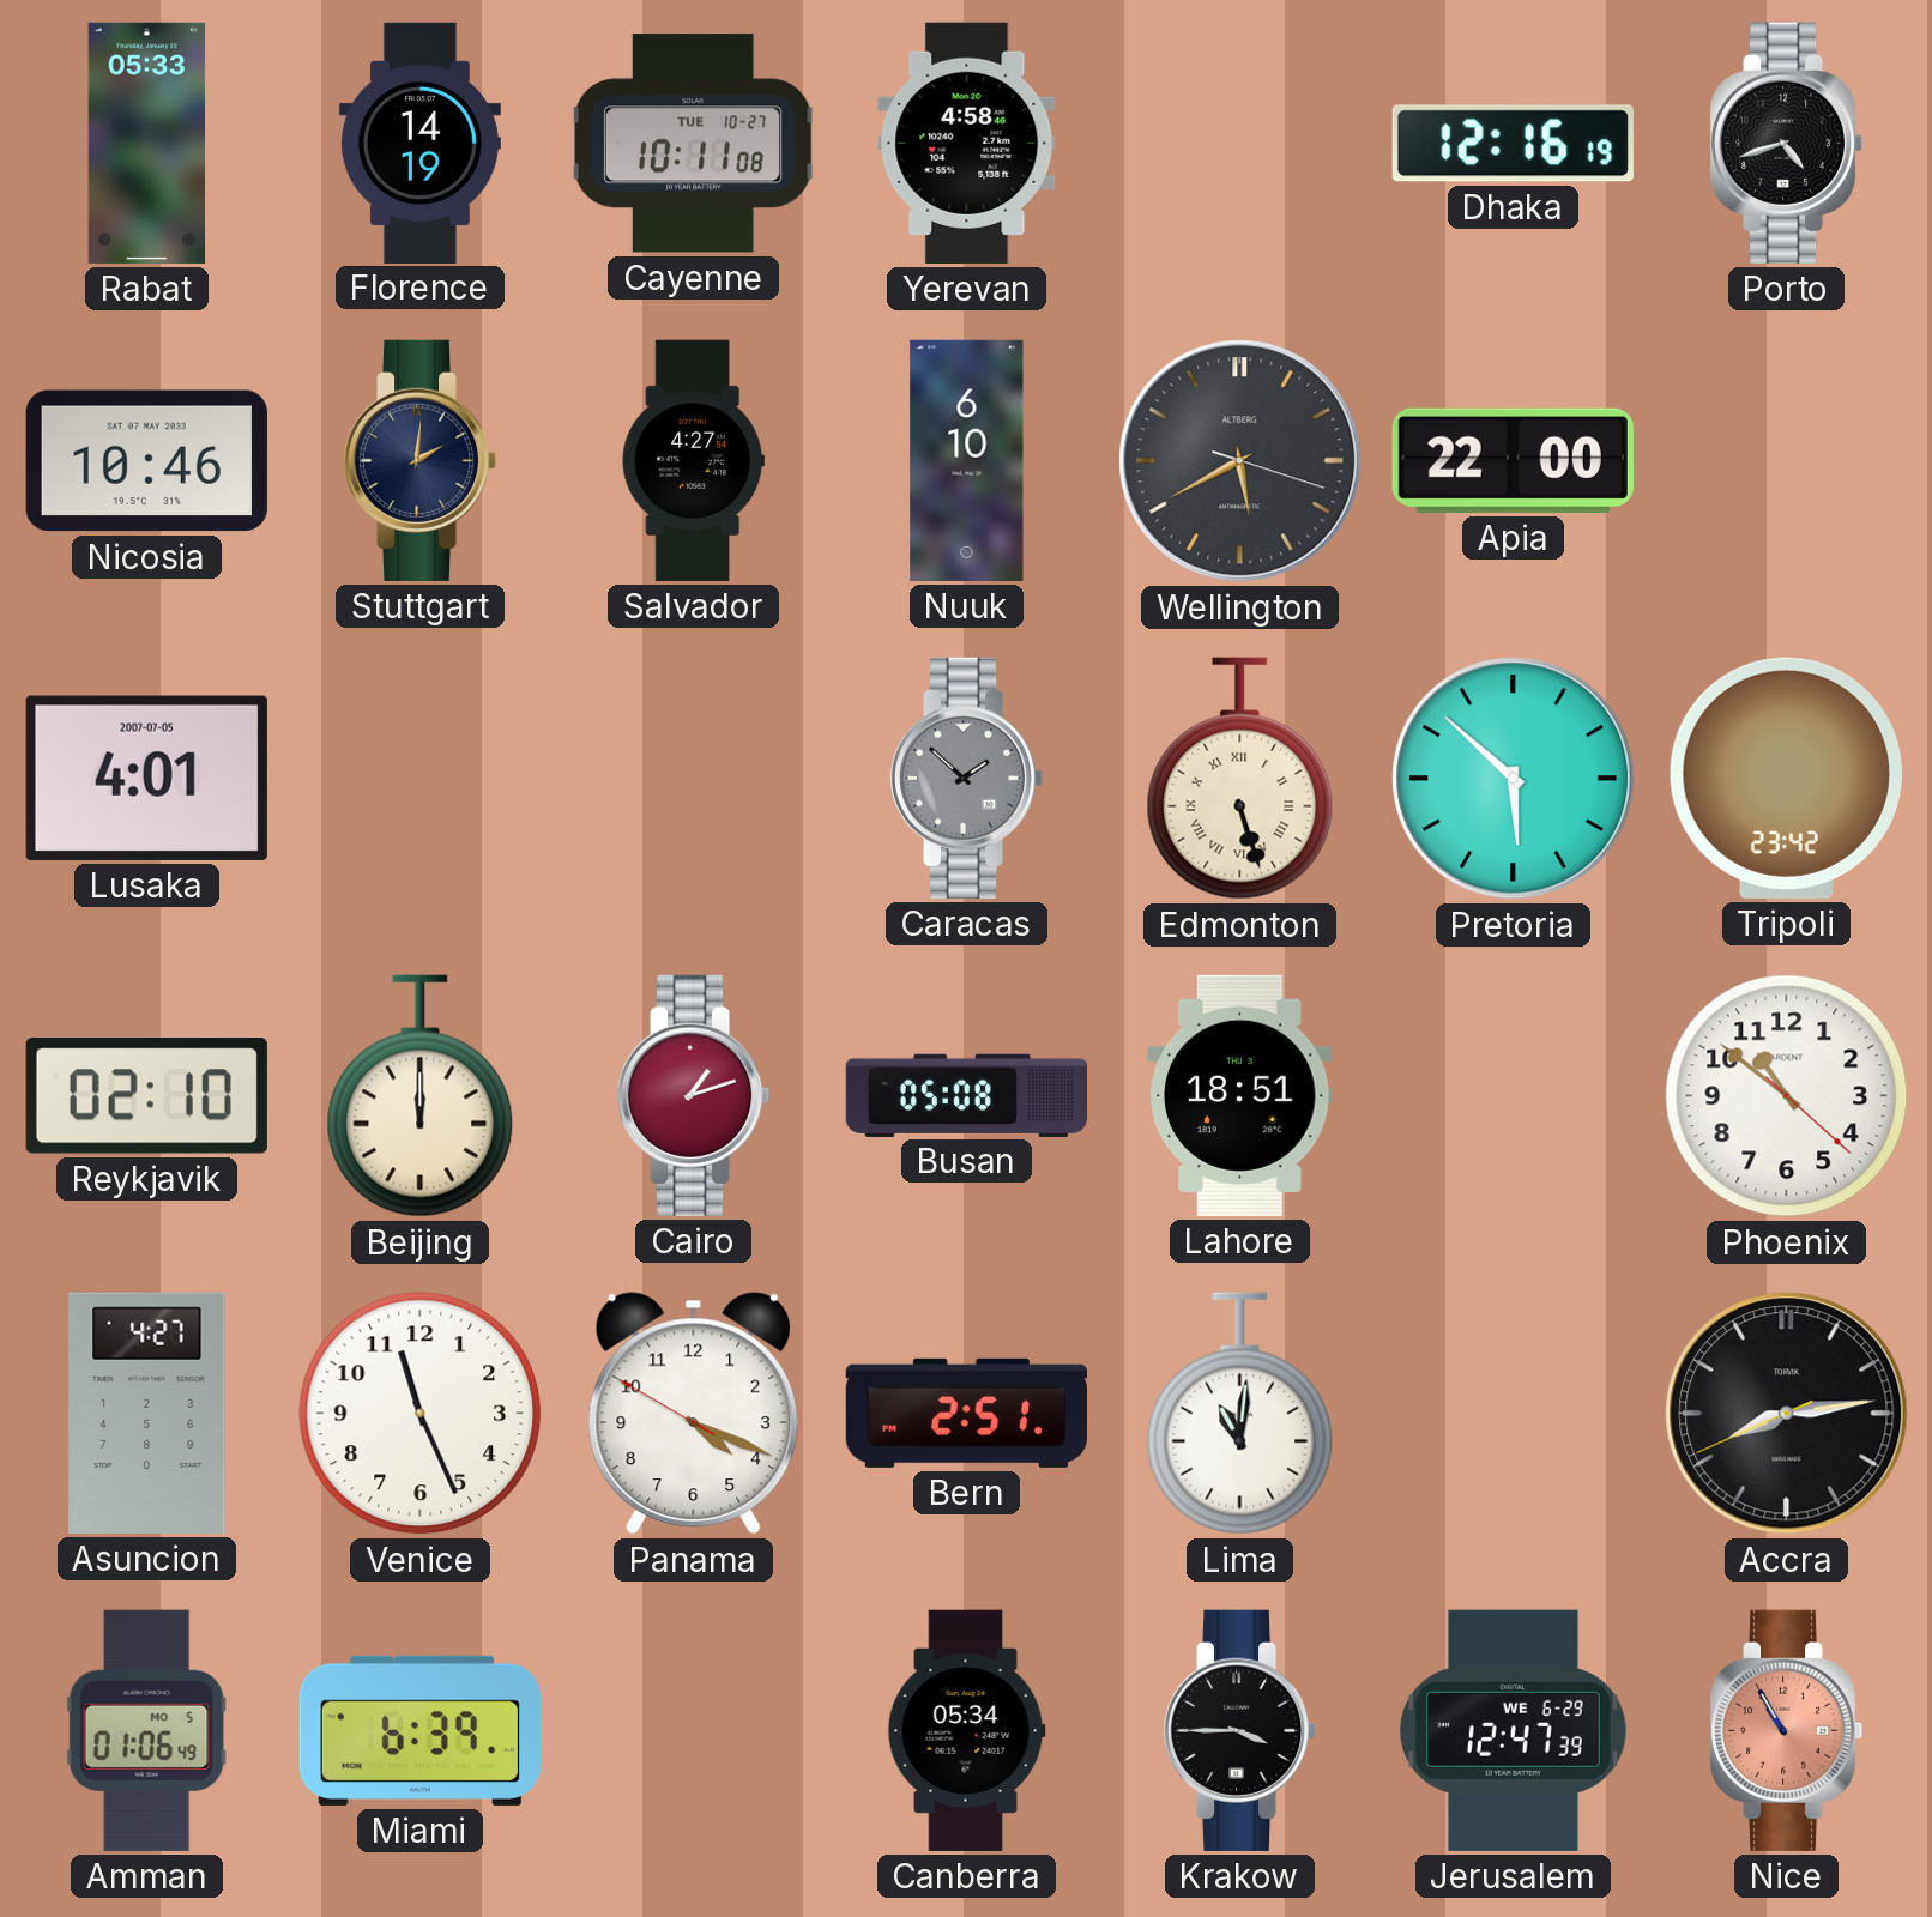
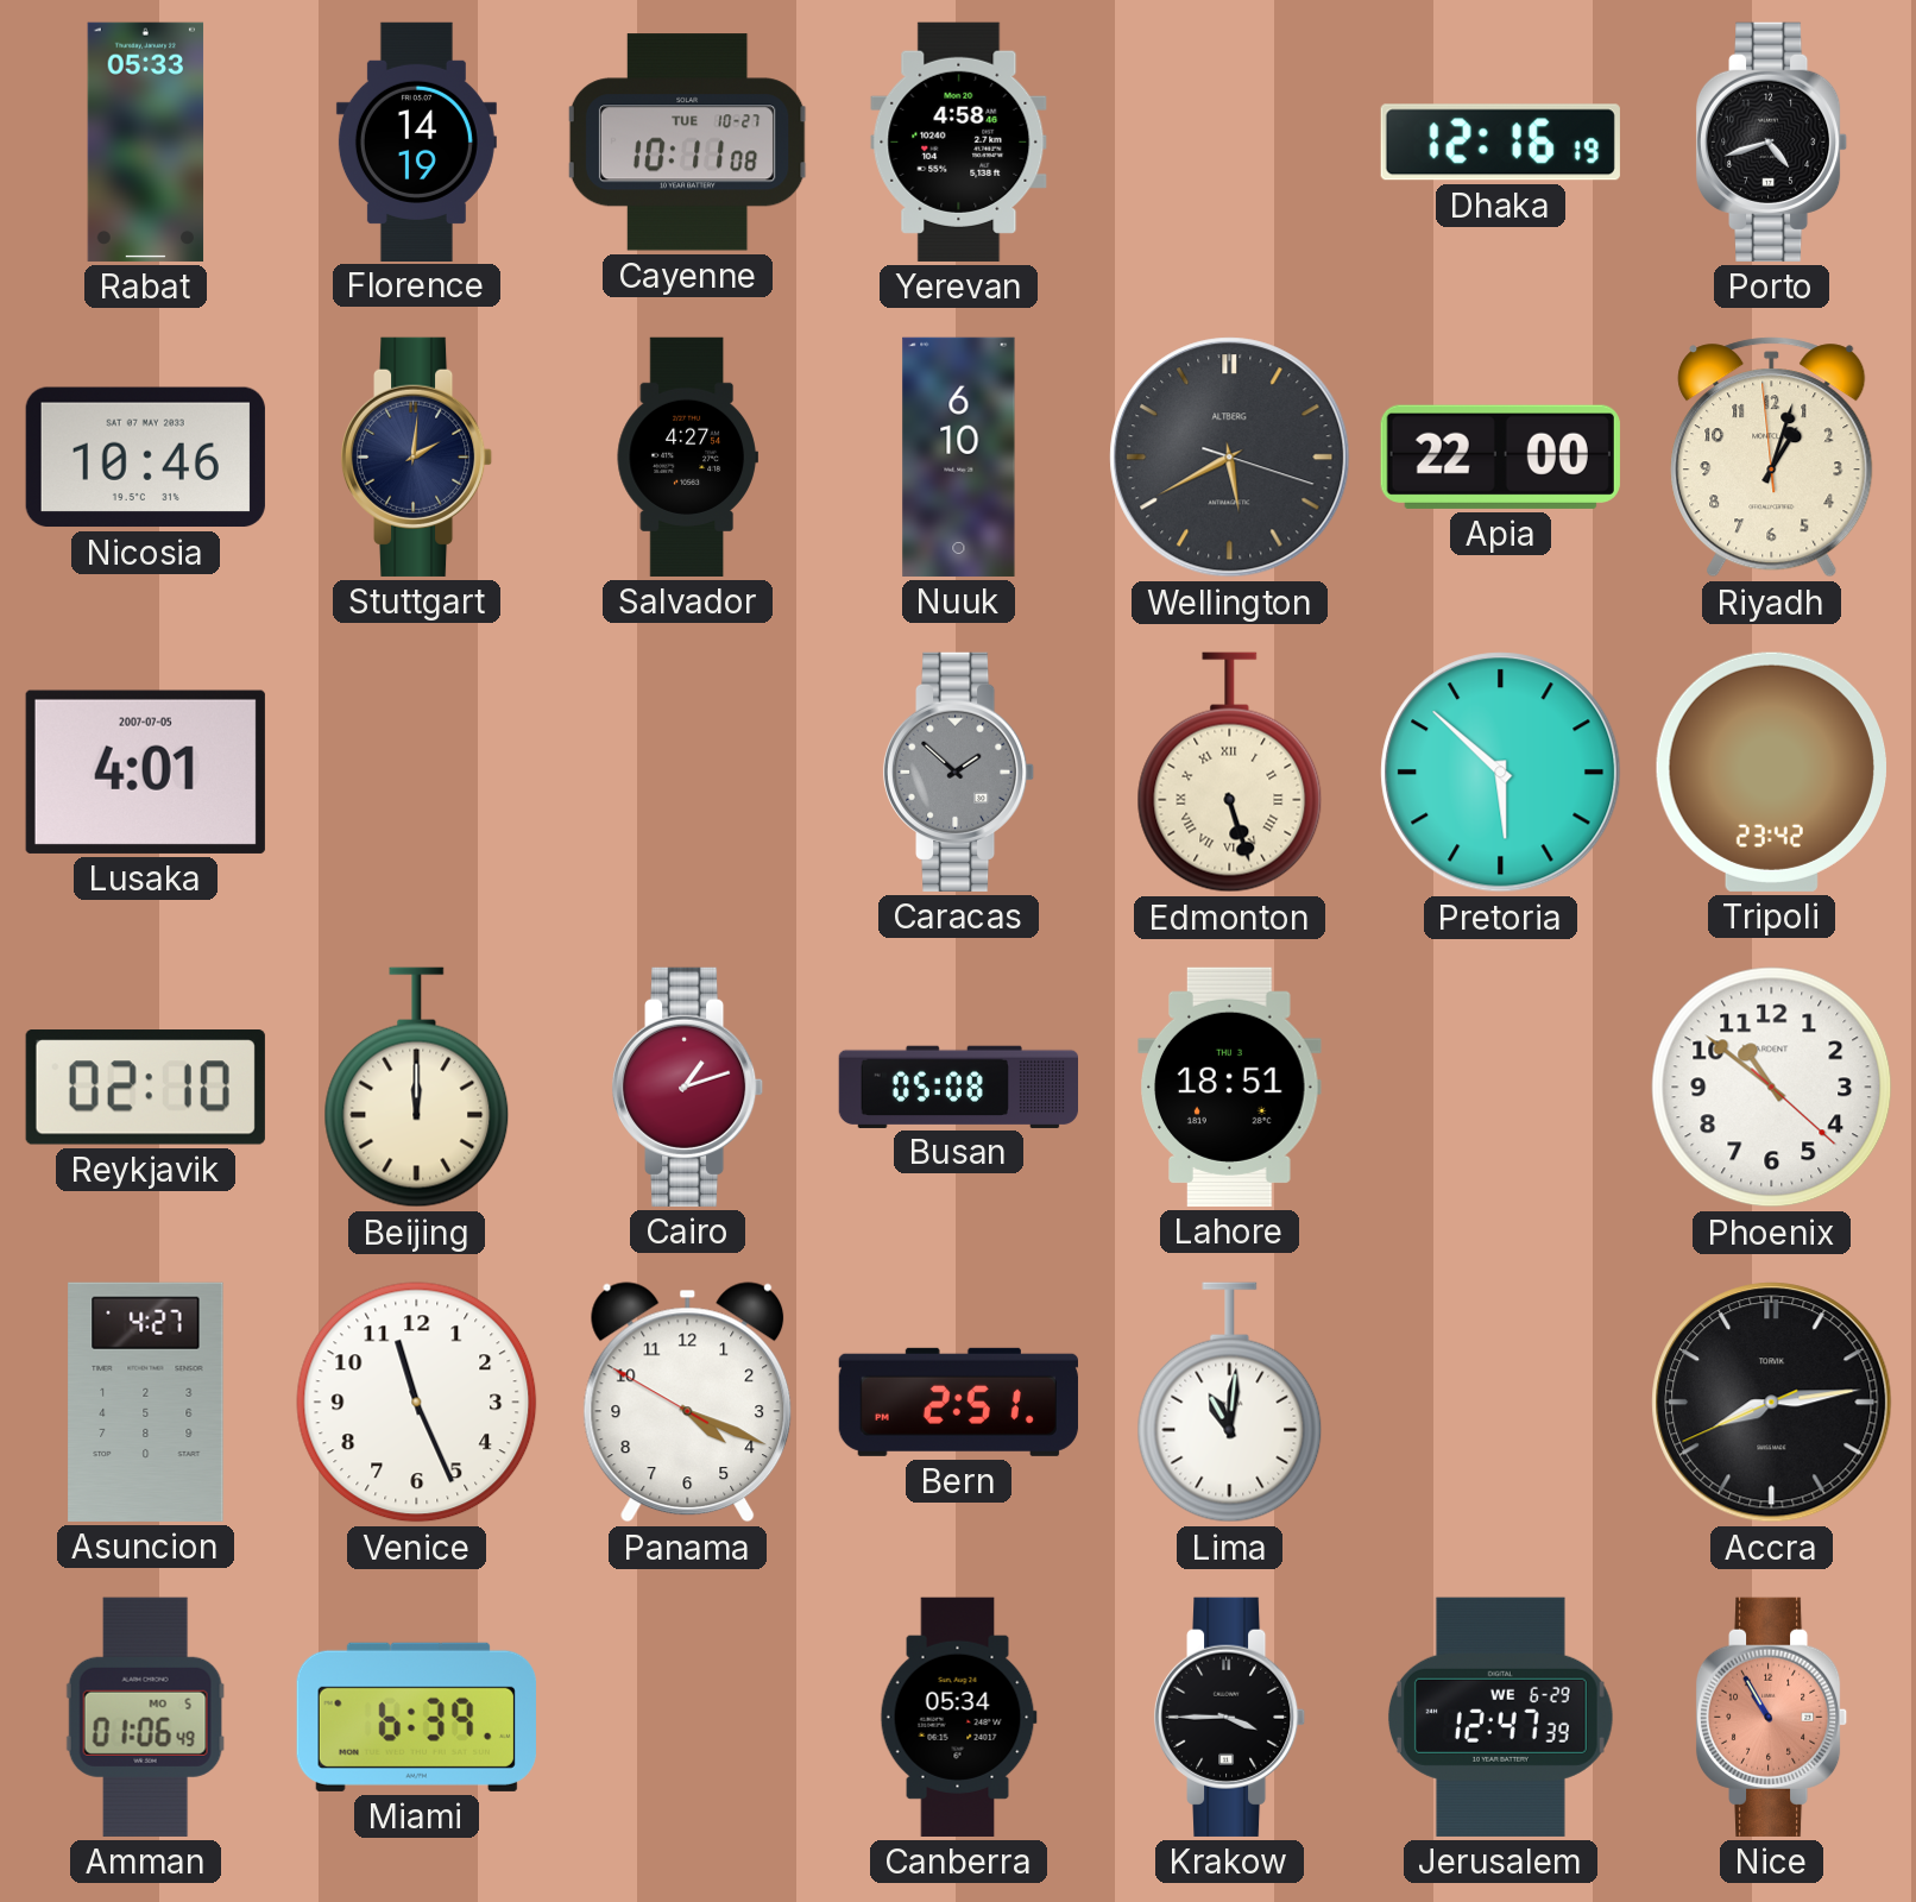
Riyadh: none -> 1:02
